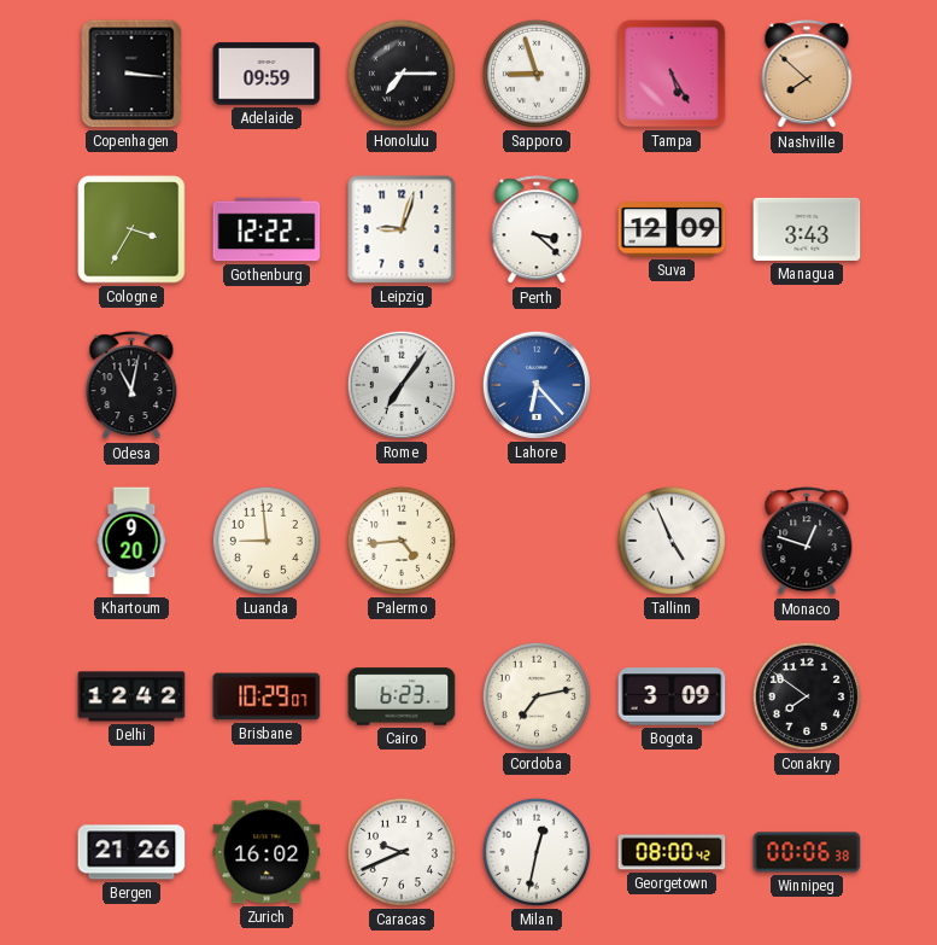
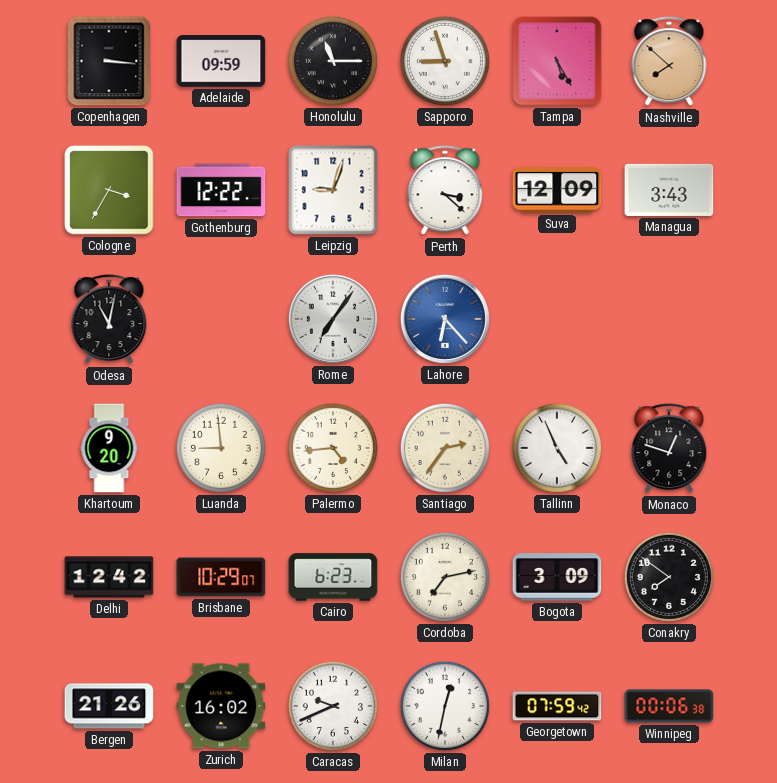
Honolulu: 7:15 -> 11:15
Santiago: none -> 2:36
Georgetown: 08:00 -> 07:59
